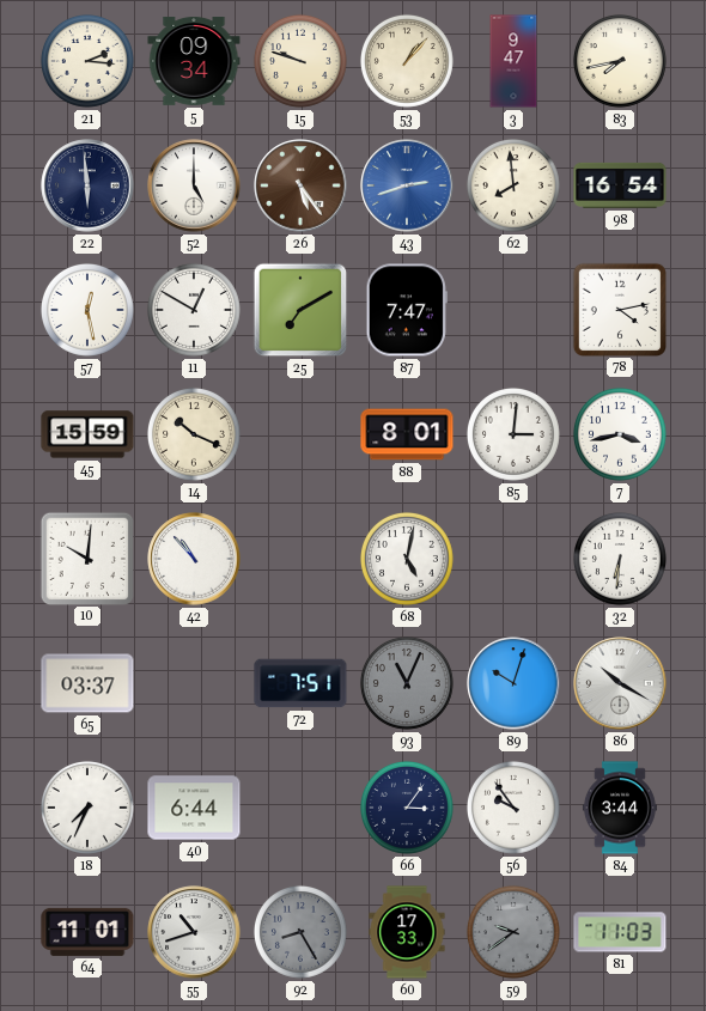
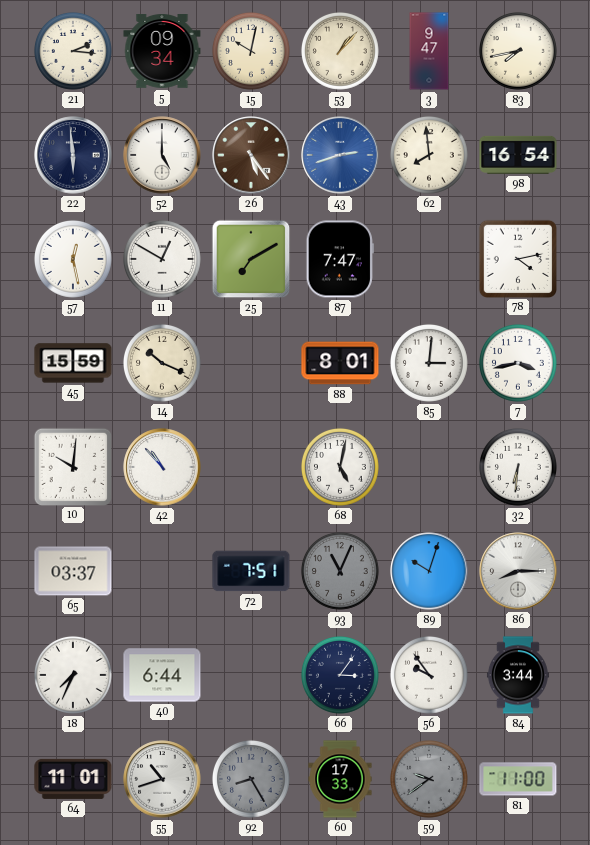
15: 9:48 -> 10:02
86: 10:20 -> 8:15
81: 11:03 -> 11:00
